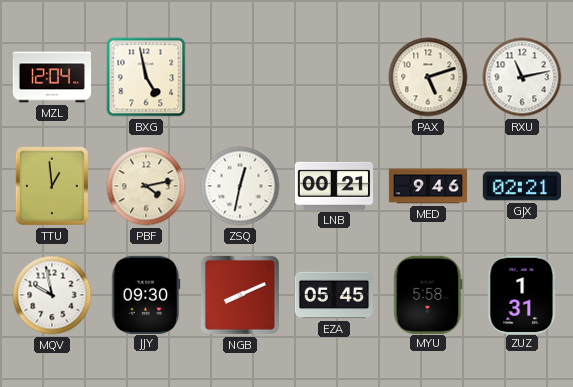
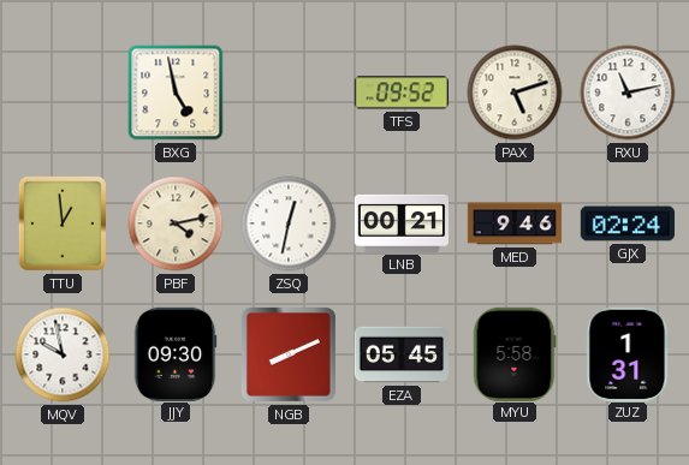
MZL: 12:04 -> none
TFS: none -> 09:52
GJX: 02:21 -> 02:24
